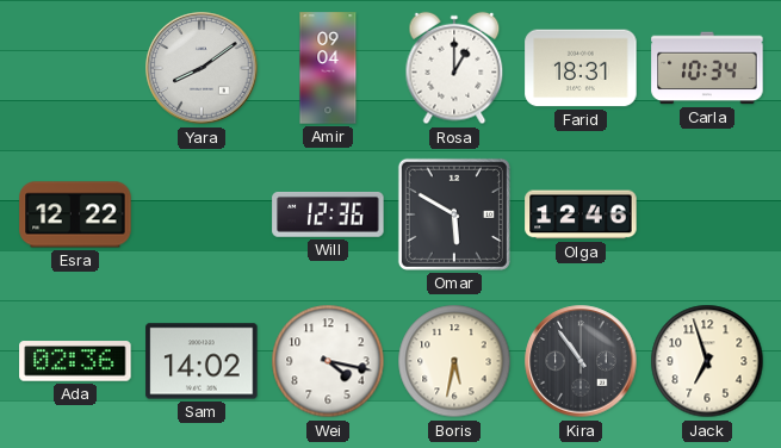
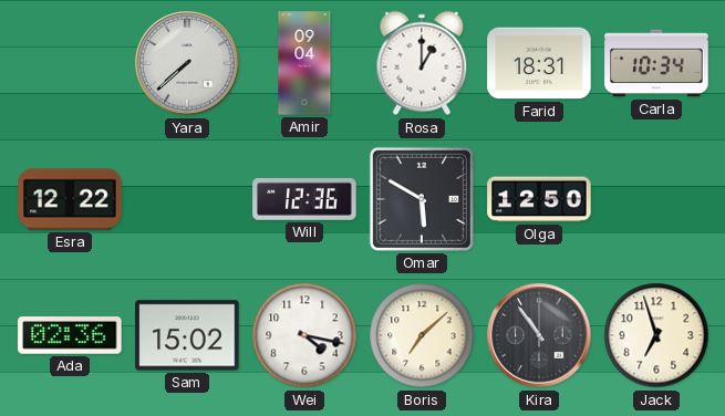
Yara: 8:09 -> 7:38
Olga: 12:46 -> 12:50
Sam: 14:02 -> 15:02
Boris: 5:32 -> 7:08
